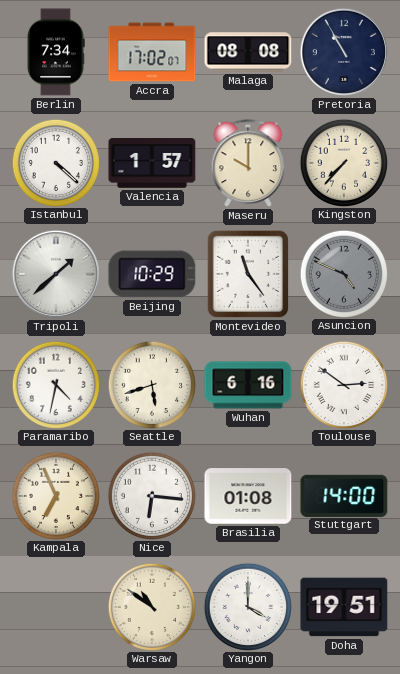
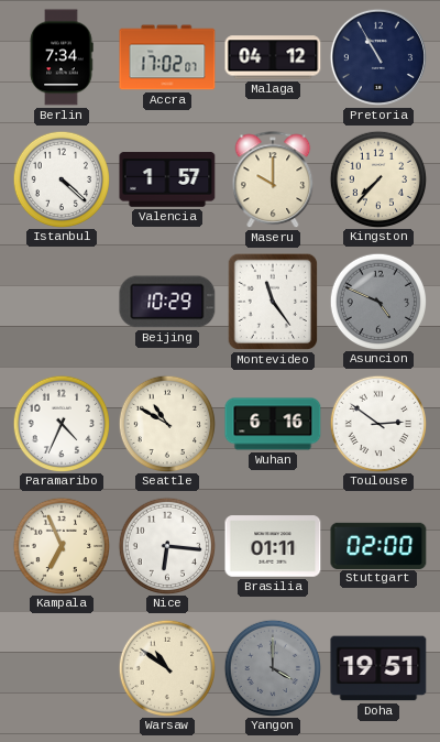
Malaga: 08:08 -> 04:12
Tripoli: 1:38 -> none
Paramaribo: 4:32 -> 4:34
Seattle: 5:42 -> 10:50
Brasilia: 01:08 -> 01:11
Stuttgart: 14:00 -> 02:00
Yangon dial: white -> grey
